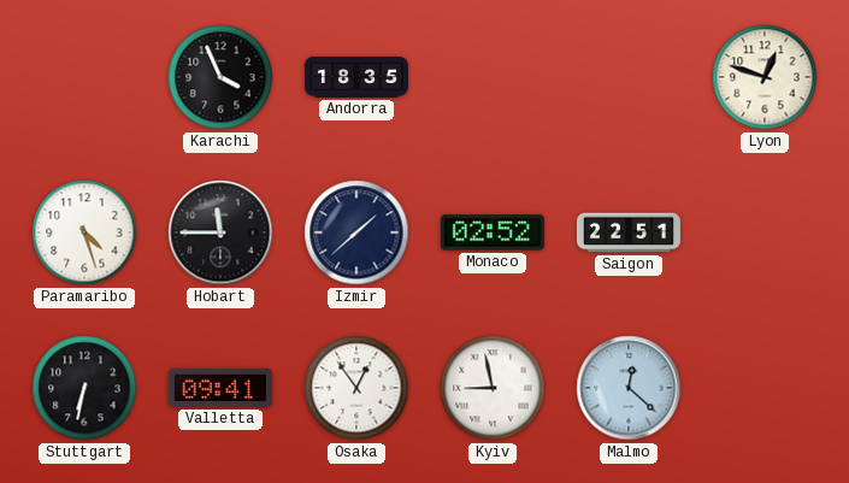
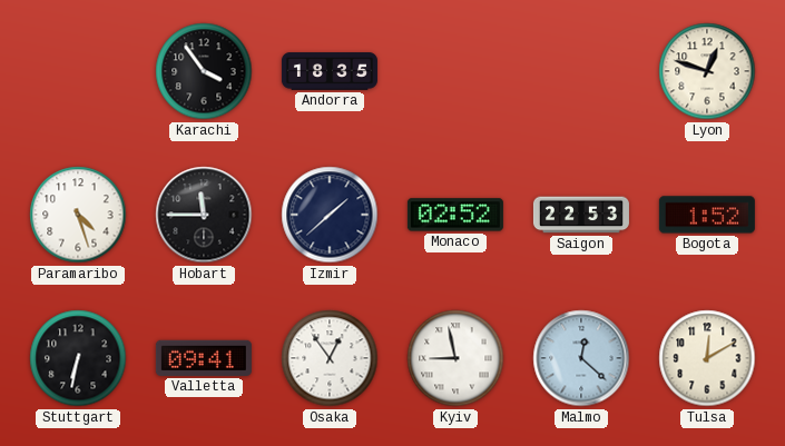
Karachi: 3:56 -> 3:54
Saigon: 22:51 -> 22:53
Bogota: none -> 1:52
Tulsa: none -> 12:10
